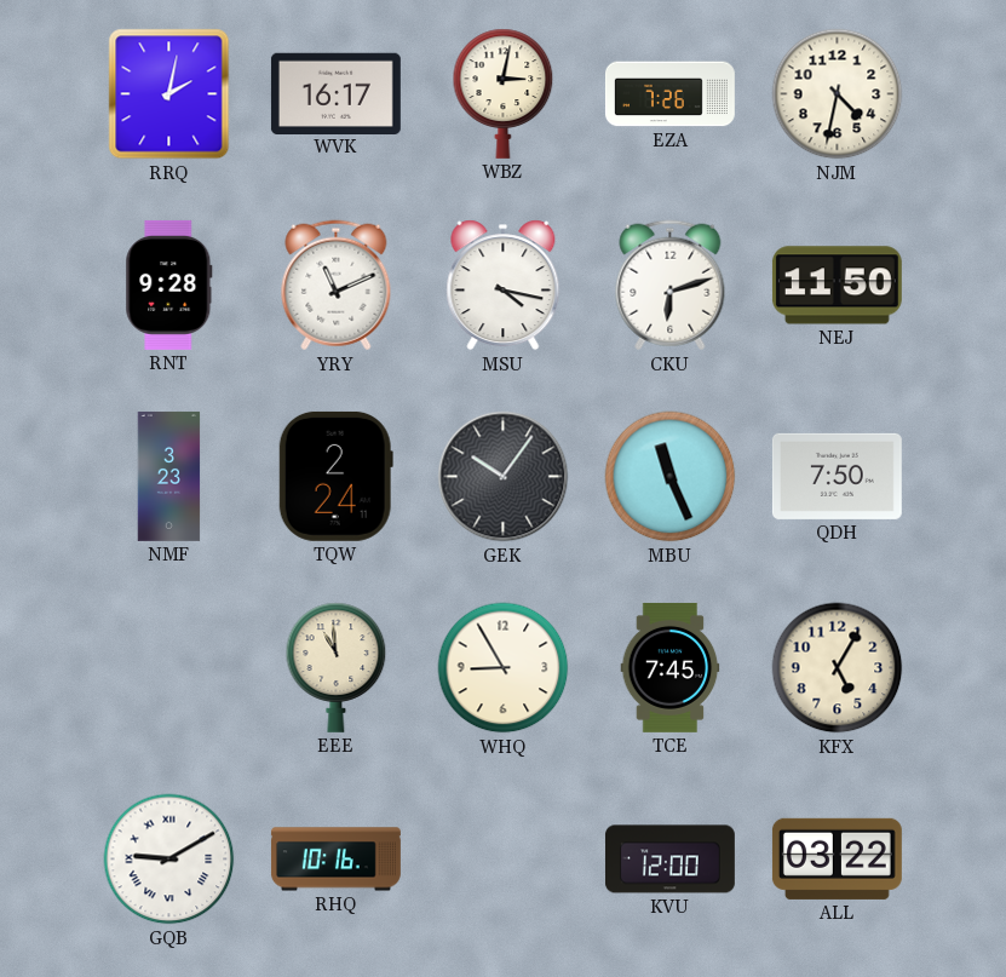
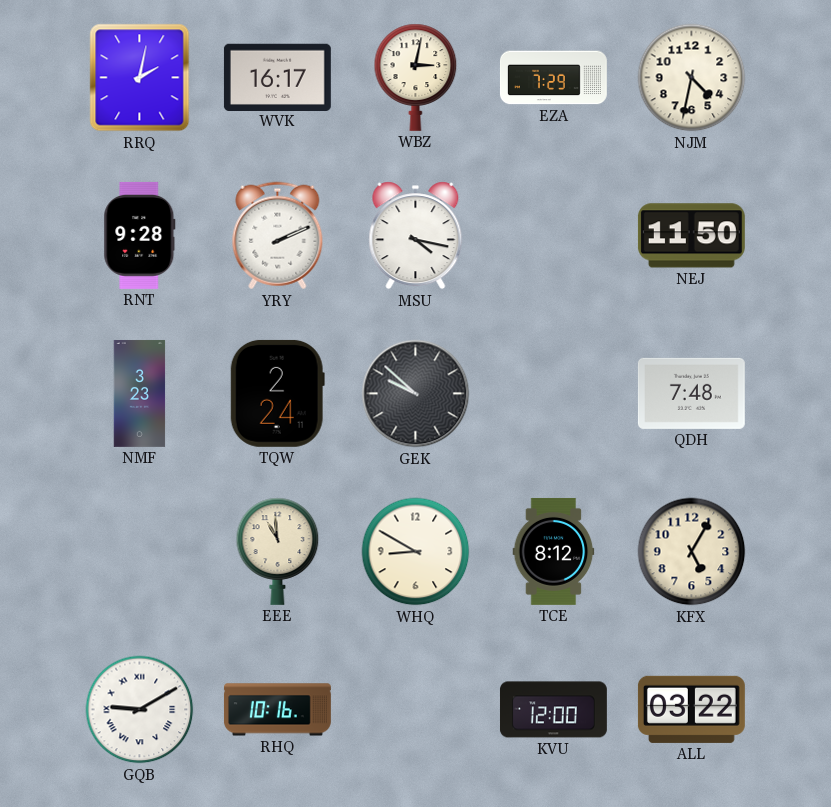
EZA: 7:26 -> 7:29
YRY: 11:11 -> 2:11
CKU: 6:12 -> none
GEK: 10:06 -> 9:52
MBU: 11:26 -> none
QDH: 7:50 -> 7:48
WHQ: 8:55 -> 8:50
TCE: 7:45 -> 8:12
